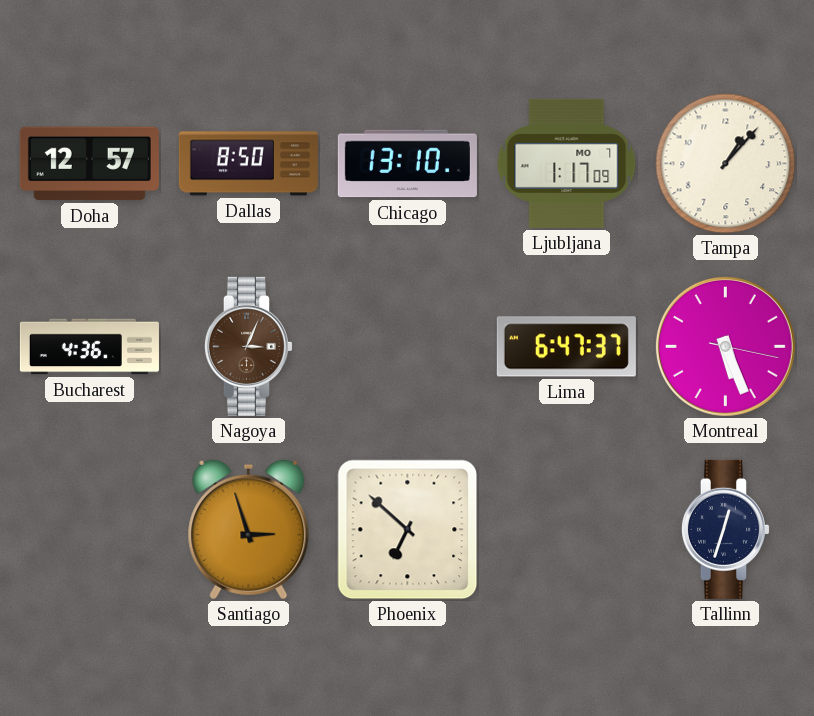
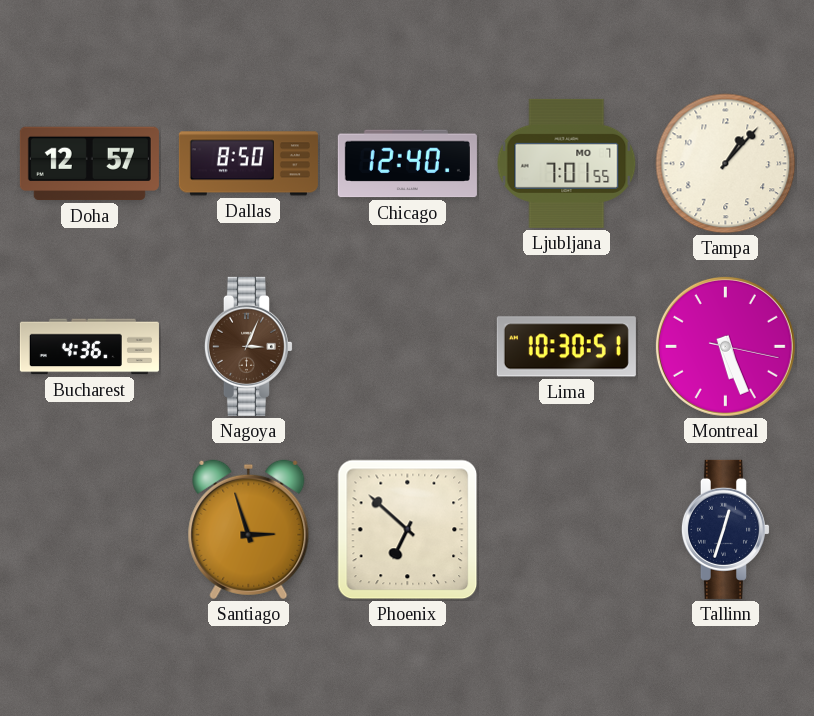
Chicago: 13:10 -> 12:40
Ljubljana: 1:17 -> 7:01
Lima: 6:47 -> 10:30
